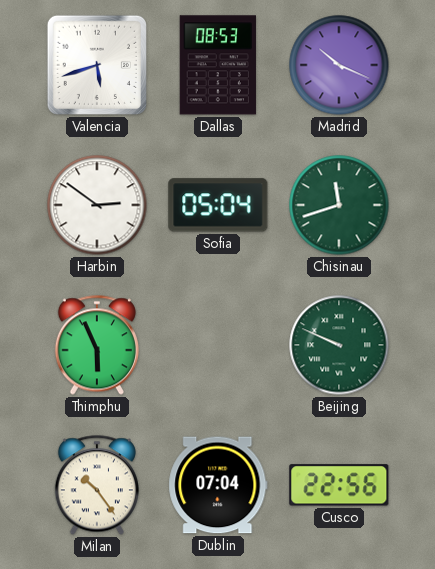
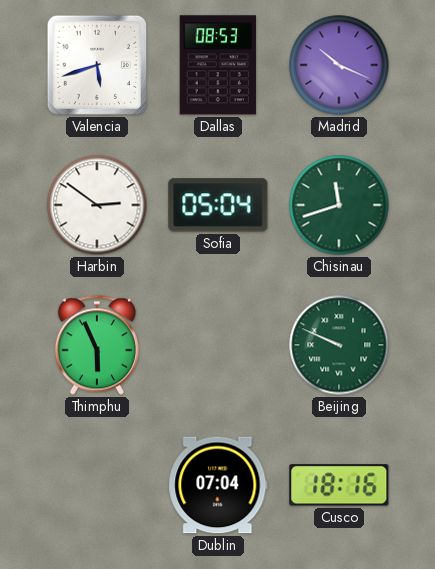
Milan: 10:24 -> none
Cusco: 22:56 -> 18:16
